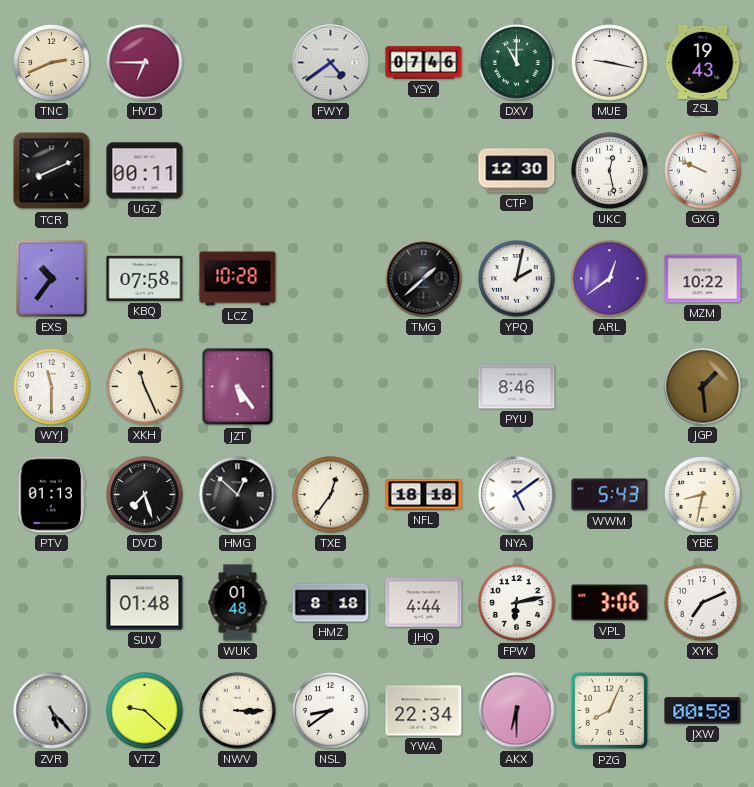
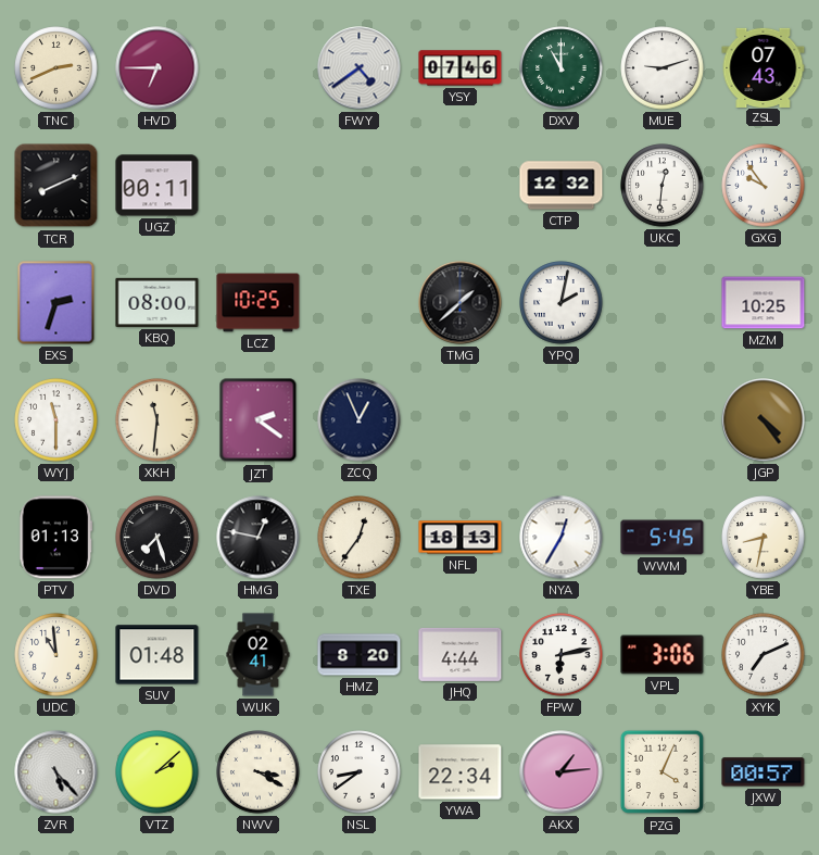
MUE: 9:17 -> 9:12
ZSL: 19:43 -> 07:43
CTP: 12:30 -> 12:32
UKC: 12:28 -> 12:31
GXG: 9:49 -> 9:54
EXS: 10:36 -> 2:33
KBQ: 07:58 -> 08:00
LCZ: 10:28 -> 10:25
ARL: 12:39 -> none
MZM: 10:22 -> 10:25
XKH: 11:26 -> 11:31
JZT: 5:24 -> 2:21
ZCQ: none -> 12:56
PYU: 8:46 -> none
JGP: 1:29 -> 4:24
HMG: 12:52 -> 12:47
NFL: 18:18 -> 18:13
NYA: 5:09 -> 12:35
WWM: 5:43 -> 5:45
UDC: none -> 10:59
WUK: 01:48 -> 02:41
HMZ: 8:18 -> 8:20
VTZ: 9:22 -> 2:08
NWV: 3:15 -> 3:20
AKX: 6:30 -> 1:14
PZG: 8:04 -> 4:04
JXW: 00:58 -> 00:57
